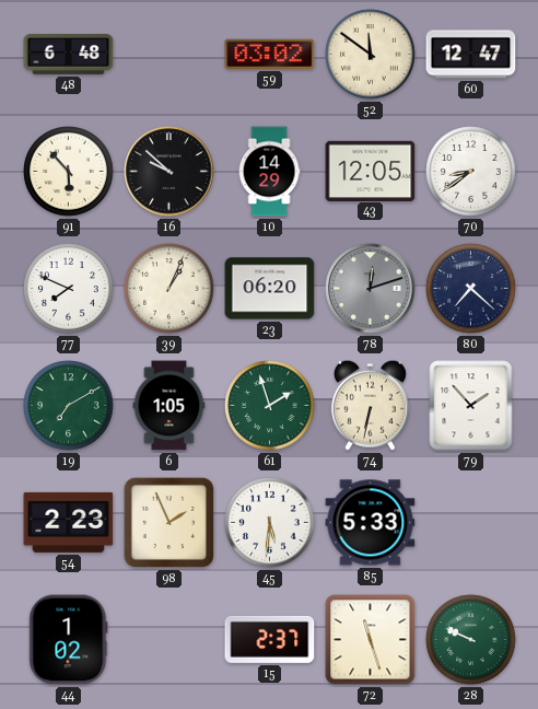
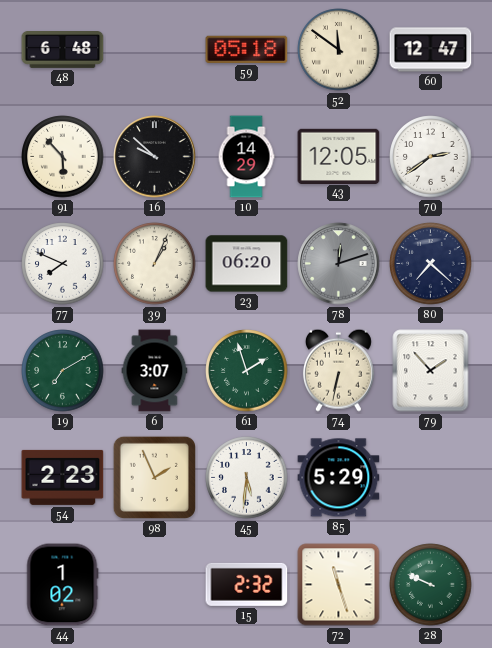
59: 03:02 -> 05:18
70: 8:39 -> 2:39
6: 1:05 -> 3:07
85: 5:33 -> 5:29
15: 2:37 -> 2:32
